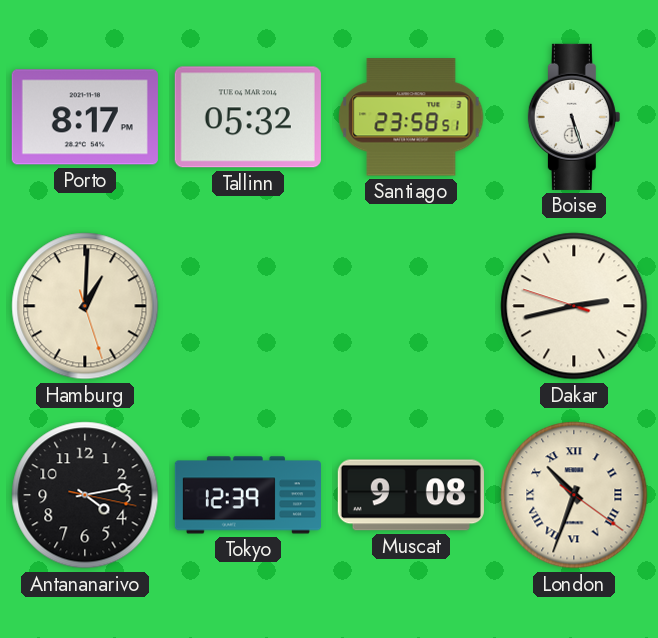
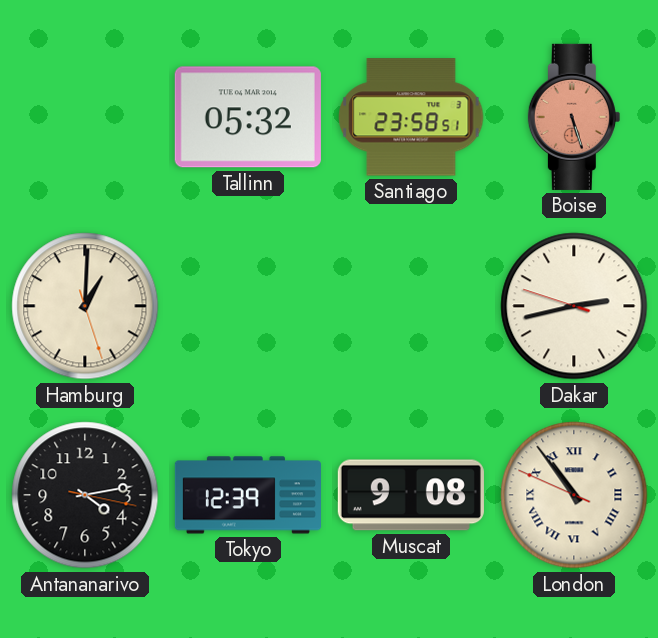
Porto: 8:17 -> none
Boise dial: white -> salmon
London: 10:33 -> 10:53
